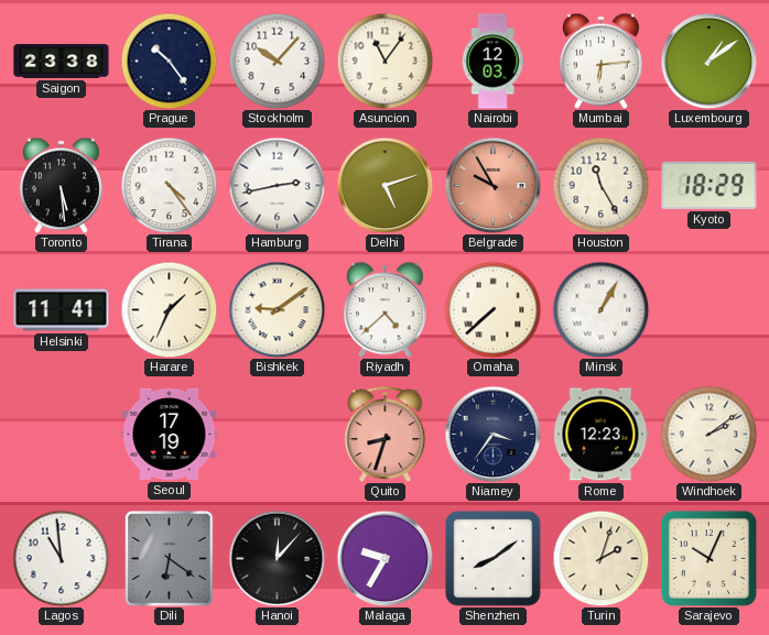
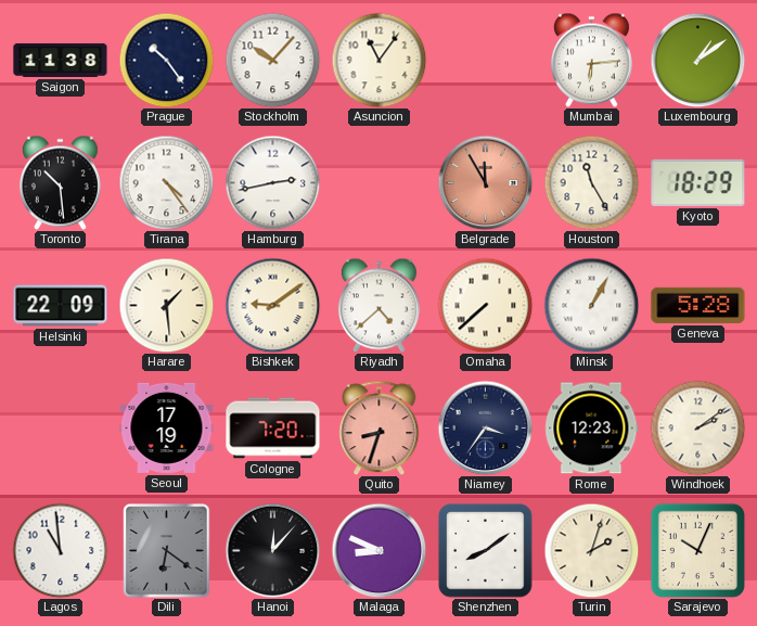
Saigon: 23:38 -> 11:38
Nairobi: 12:03 -> none
Toronto: 5:29 -> 10:29
Delhi: 5:12 -> none
Belgrade: 9:55 -> 11:55
Helsinki: 11:41 -> 22:09
Harare: 1:34 -> 1:29
Geneva: none -> 5:28
Cologne: none -> 7:20
Malaga: 9:35 -> 8:49
